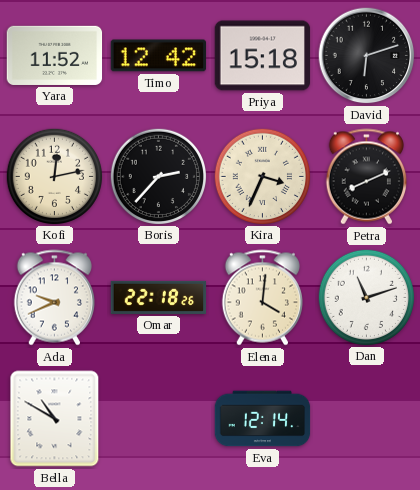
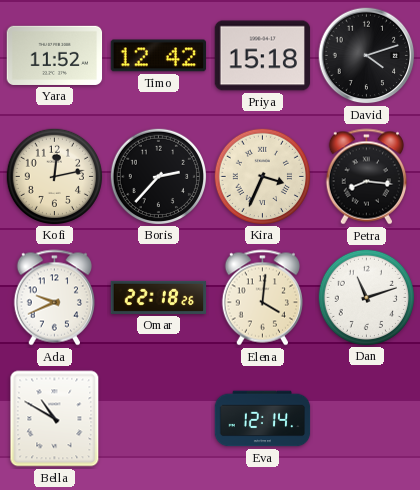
David: 6:12 -> 4:12
Petra: 8:11 -> 8:16
